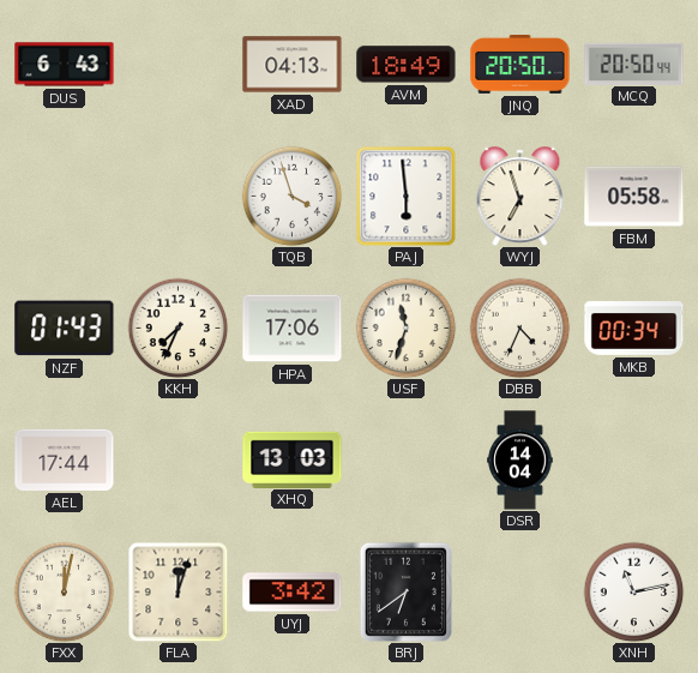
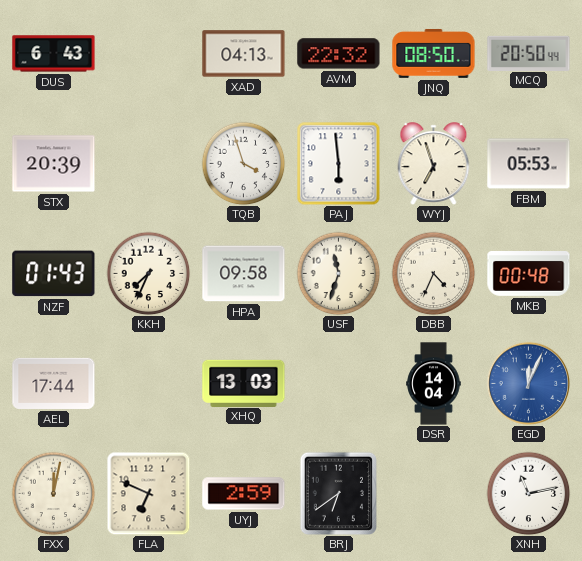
AVM: 18:49 -> 22:32
JNQ: 20:50 -> 08:50
STX: none -> 20:39
FBM: 05:58 -> 05:53
HPA: 17:06 -> 09:58
MKB: 00:34 -> 00:48
EGD: none -> 12:04
FLA: 12:03 -> 6:49
UYJ: 3:42 -> 2:59
